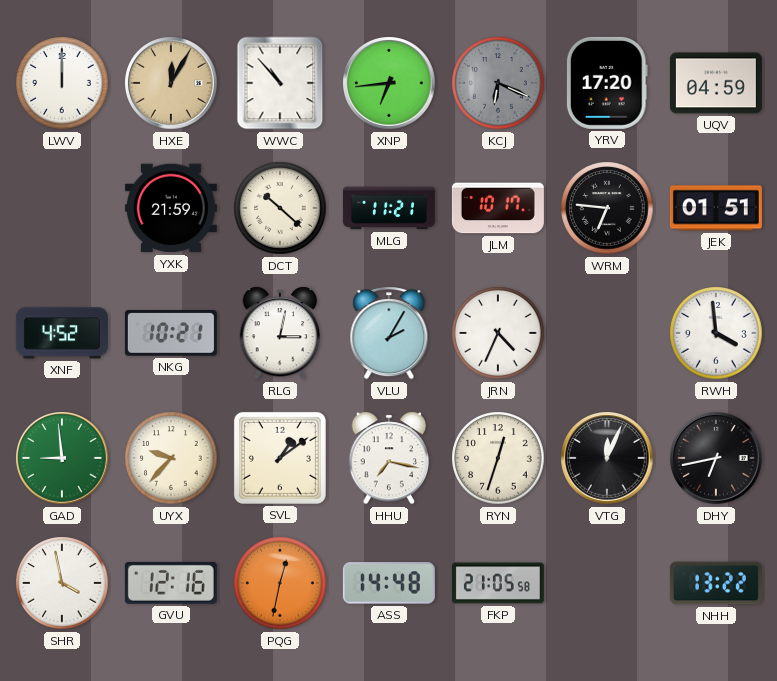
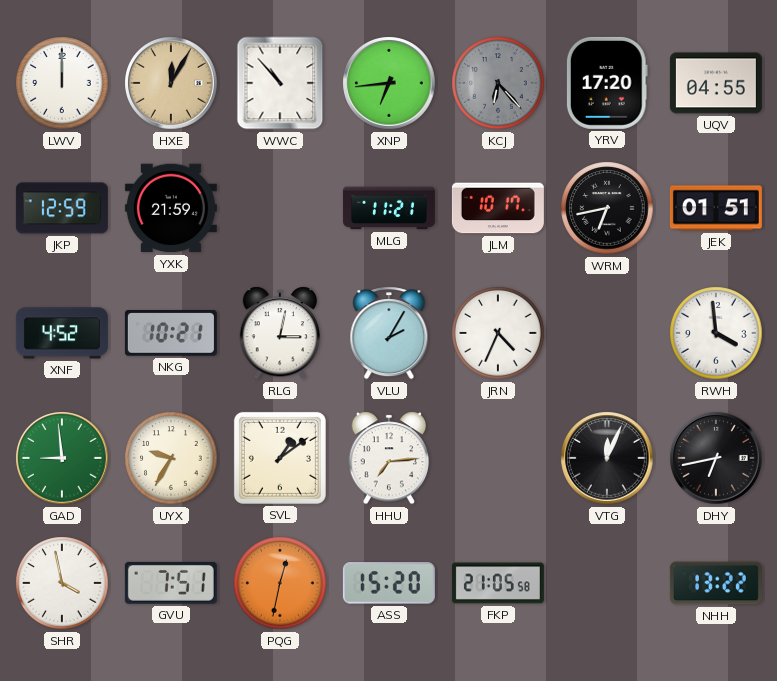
KCJ: 6:19 -> 6:23
UQV: 04:59 -> 04:55
JKP: none -> 12:59
DCT: 10:22 -> none
WRM: 6:46 -> 6:43
UYX: 9:37 -> 9:35
HHU: 7:17 -> 7:14
RYN: 12:33 -> none
GVU: 12:16 -> 7:51
ASS: 14:48 -> 15:20
